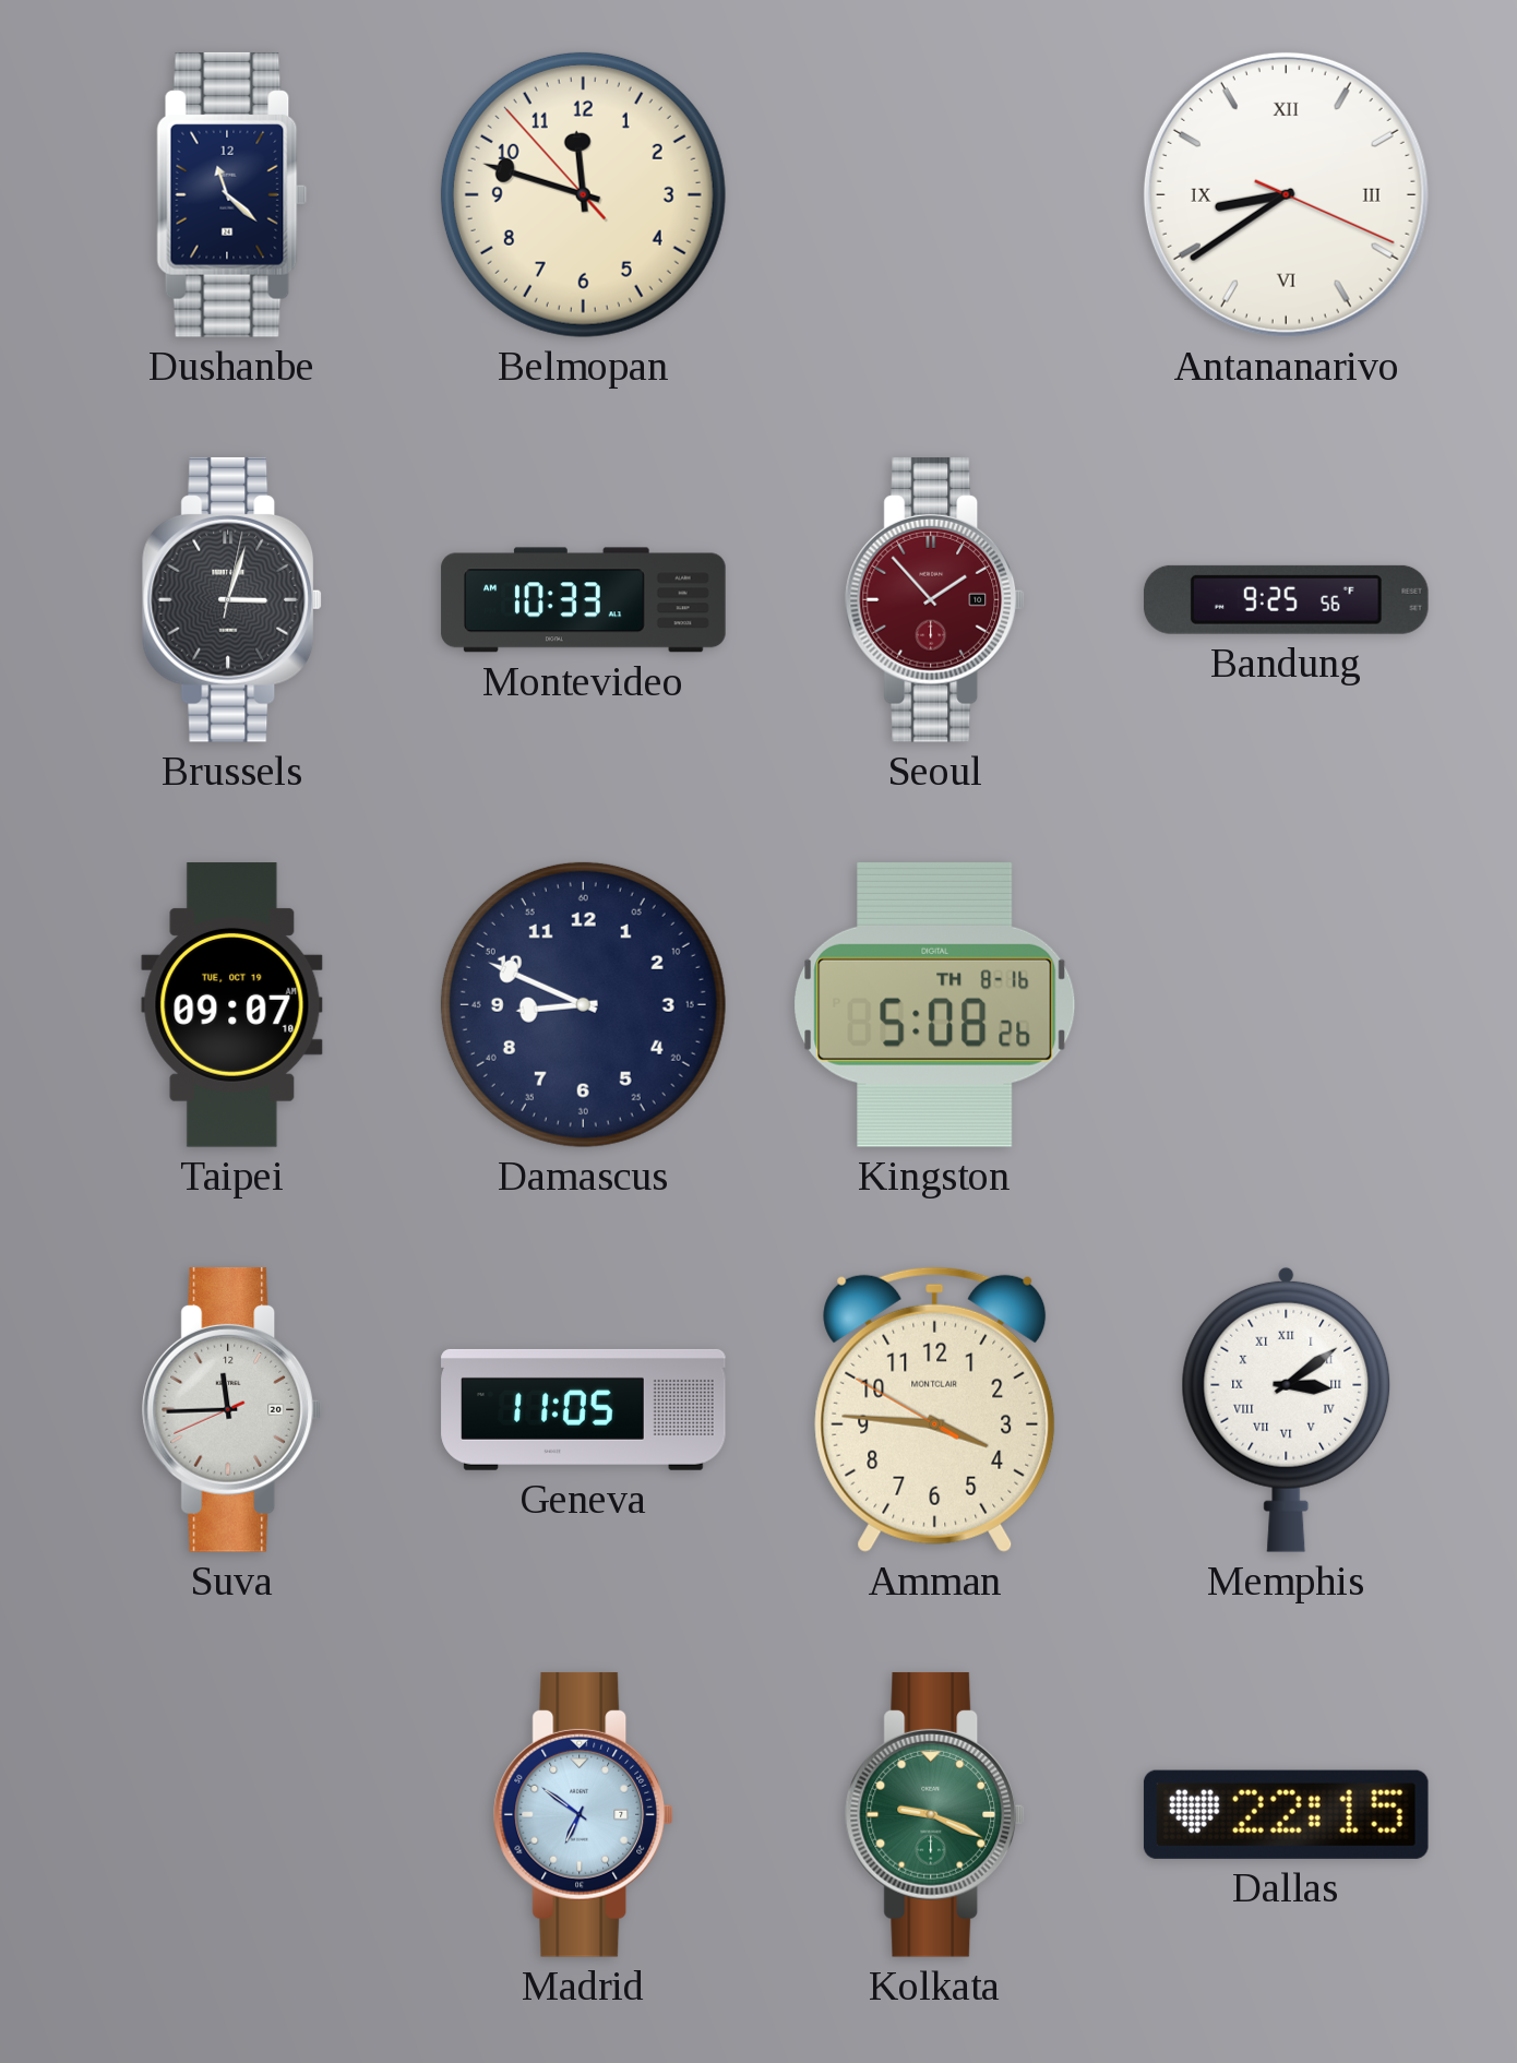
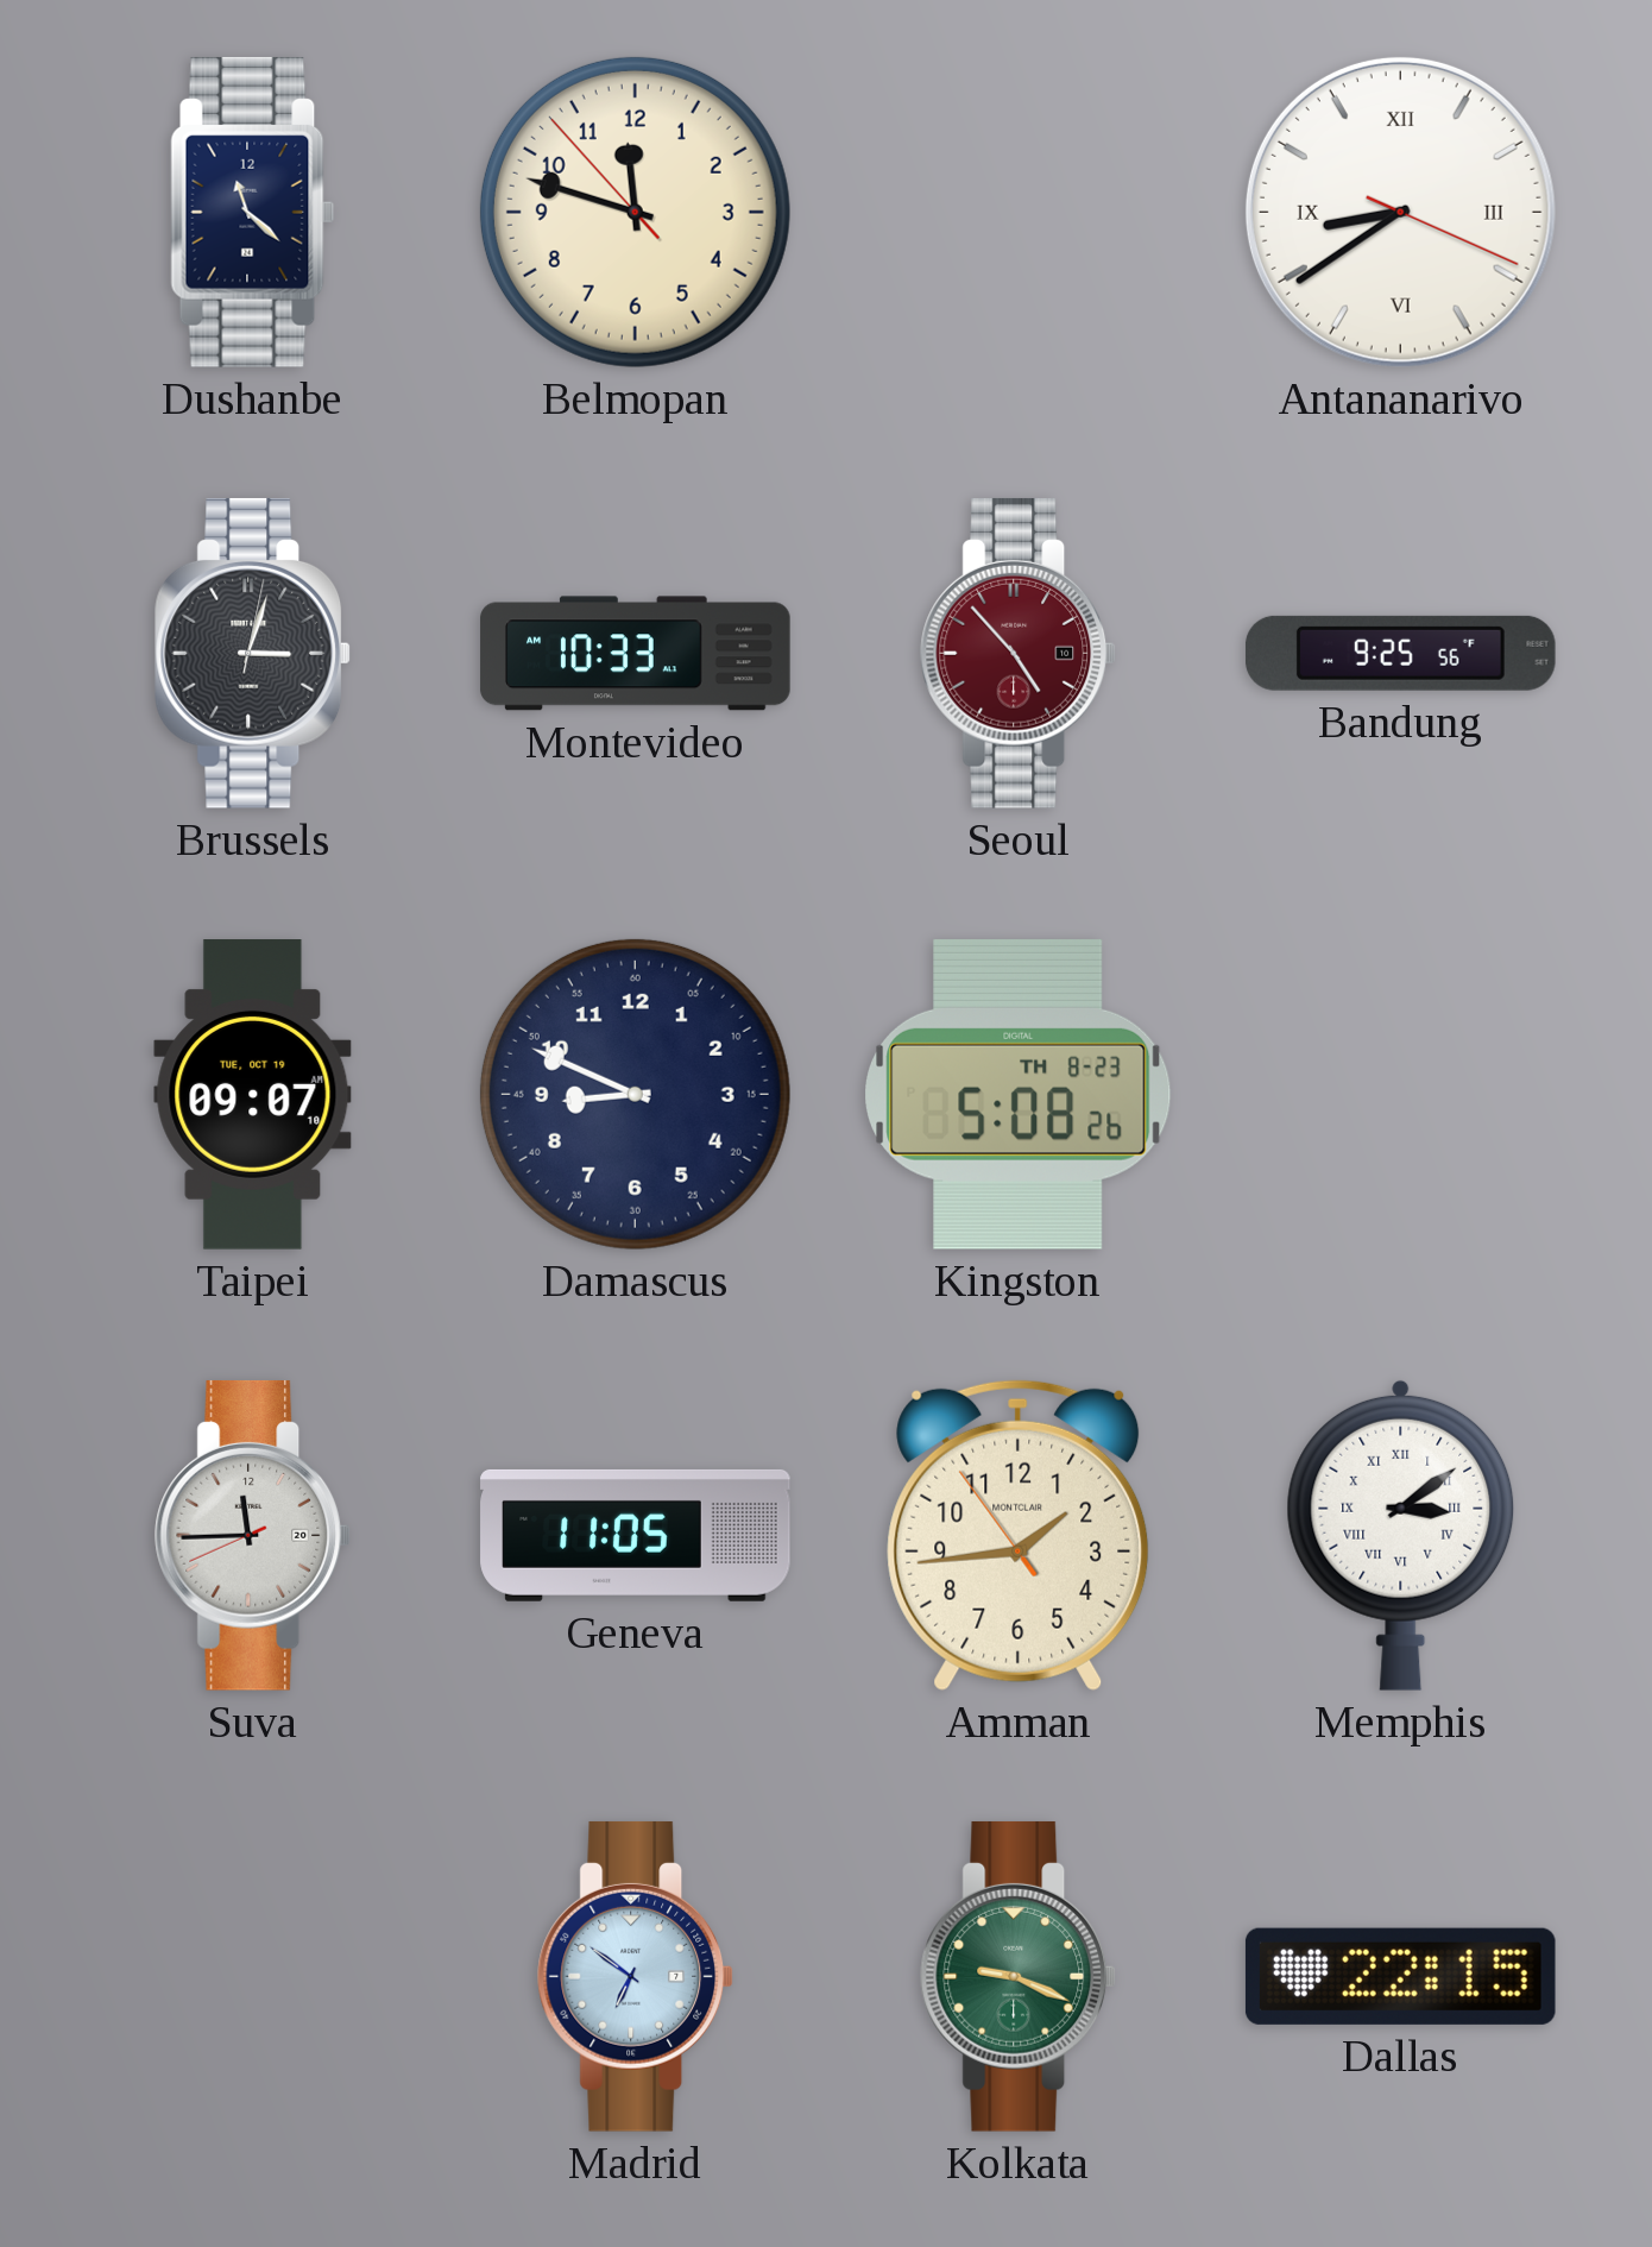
Seoul: 1:53 -> 4:53
Kingston date: TH 8-16 -> TH 8-23
Amman: 3:45 -> 1:43
